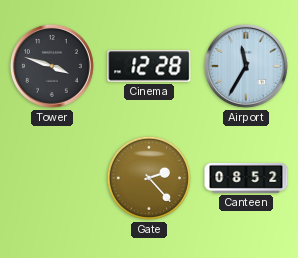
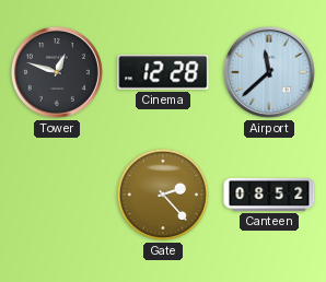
Tower: 3:48 -> 12:48
Airport: 11:35 -> 11:38
